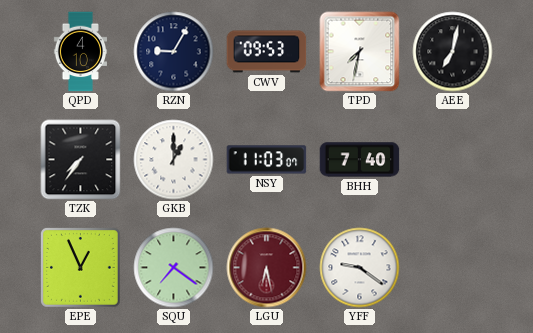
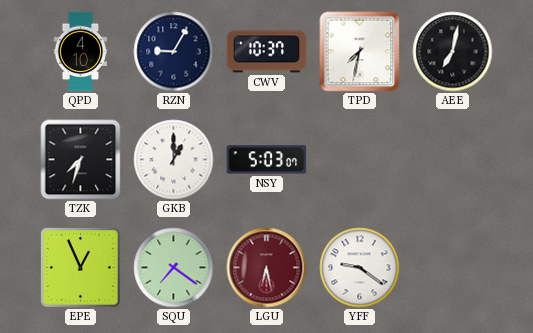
CWV: 09:53 -> 10:37
TZK: 7:36 -> 7:33
NSY: 11:03 -> 5:03
BHH: 7:40 -> none
